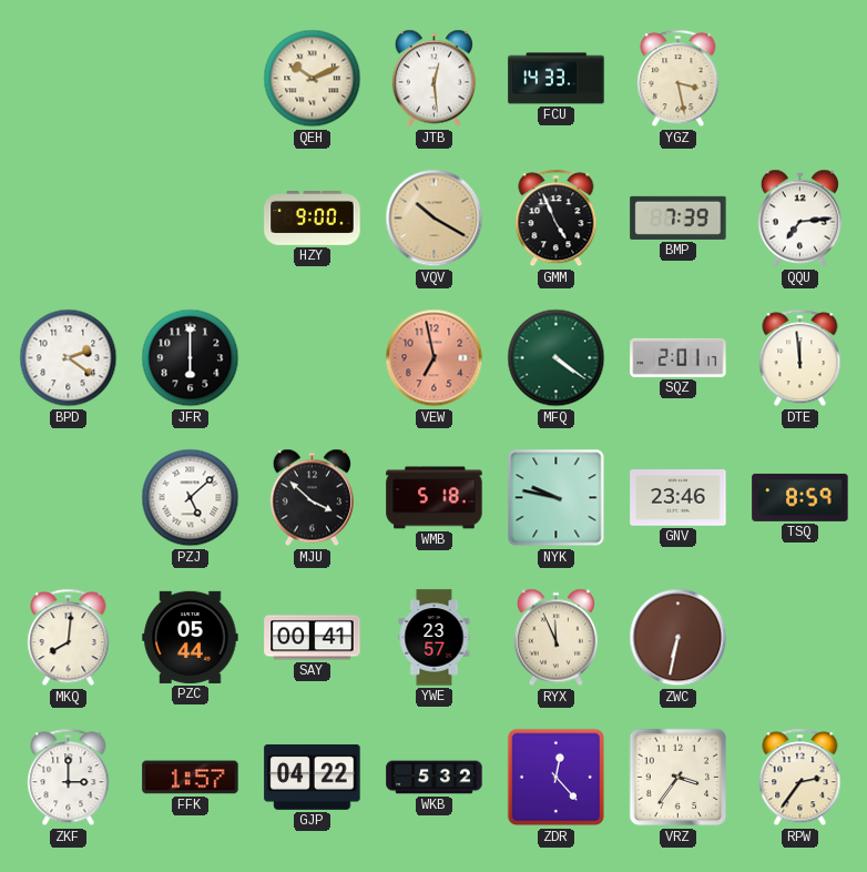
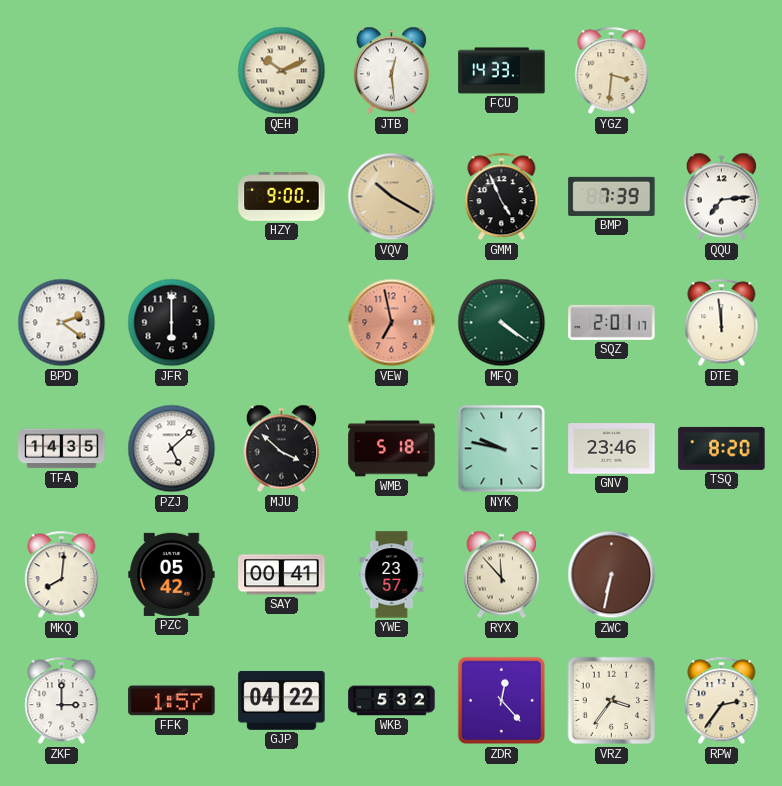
YGZ: 3:28 -> 3:31
TFA: none -> 14:35
TSQ: 8:59 -> 8:20
PZC: 05:44 -> 05:42
RYX: 11:56 -> 11:53
